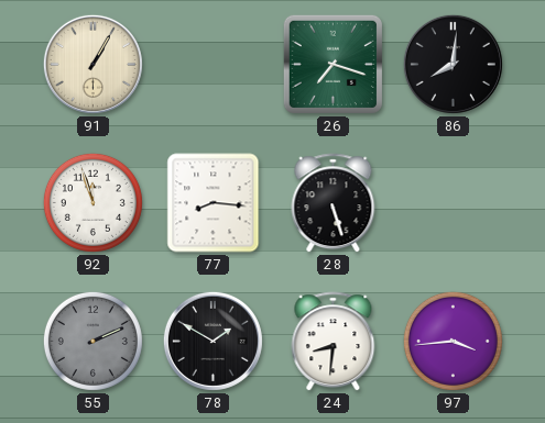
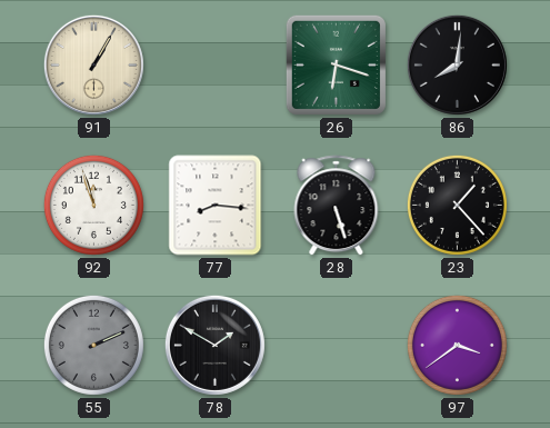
26: 7:18 -> 6:18
23: none -> 1:23
24: 8:31 -> none
97: 3:44 -> 3:39
